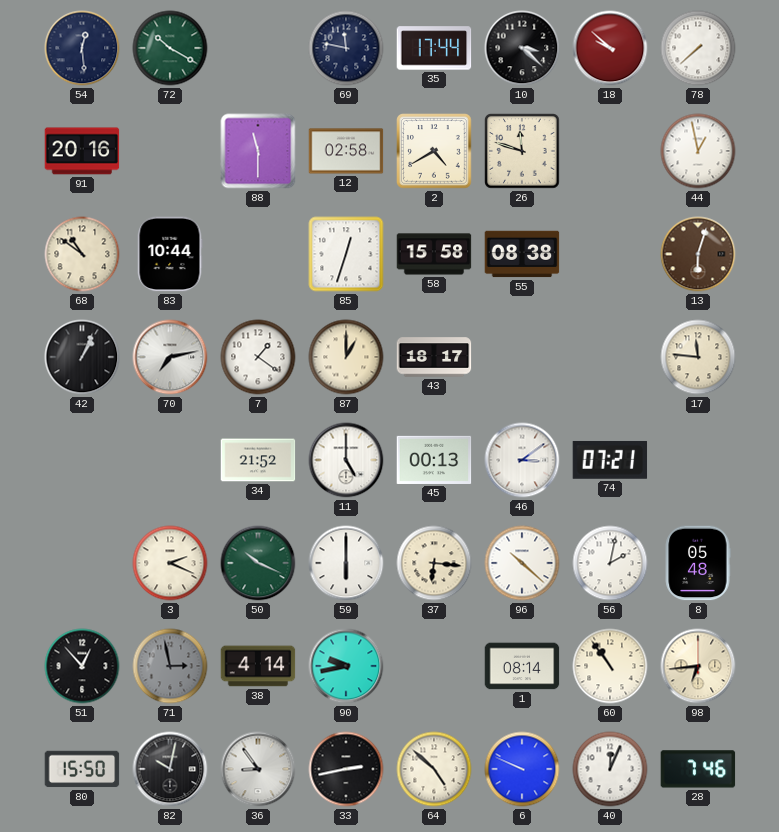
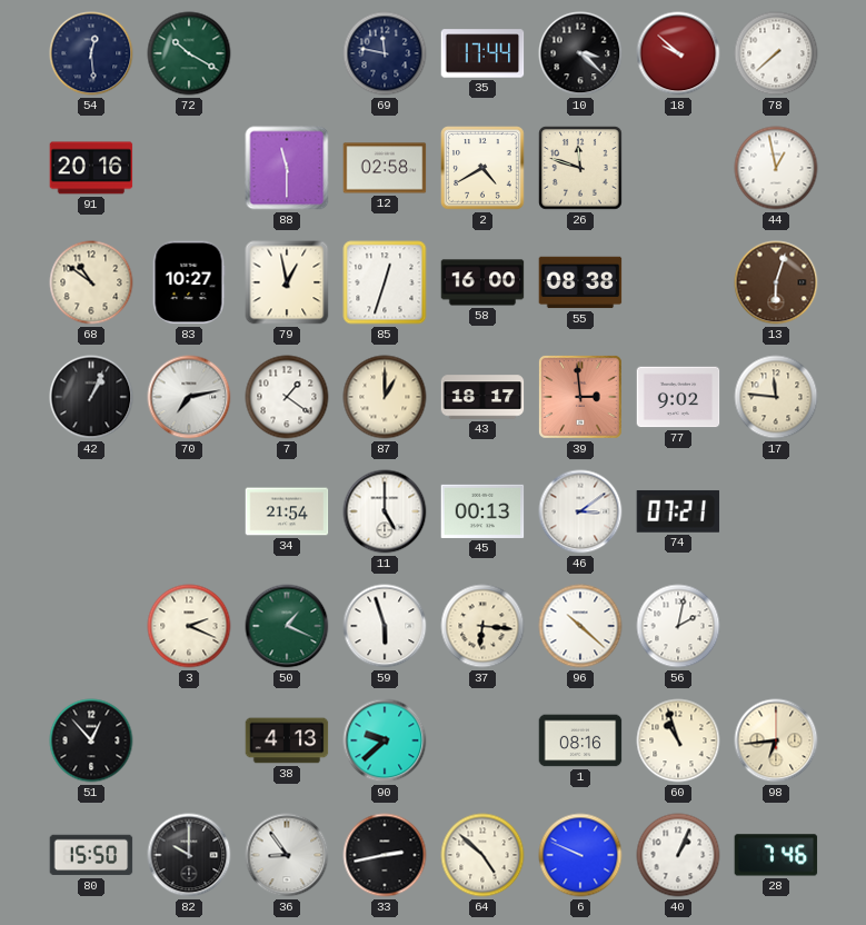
83: 10:44 -> 10:27
79: none -> 12:58
58: 15:58 -> 16:00
39: none -> 2:59
77: none -> 9:02
34: 21:52 -> 21:54
50: 10:19 -> 1:19
59: 6:00 -> 5:57
8: 05:48 -> none
71: 2:58 -> none
38: 4:14 -> 4:13
90: 9:43 -> 9:38
1: 08:14 -> 08:16
60: 10:54 -> 10:57
82: 10:02 -> 10:00
40: 12:04 -> 1:04
